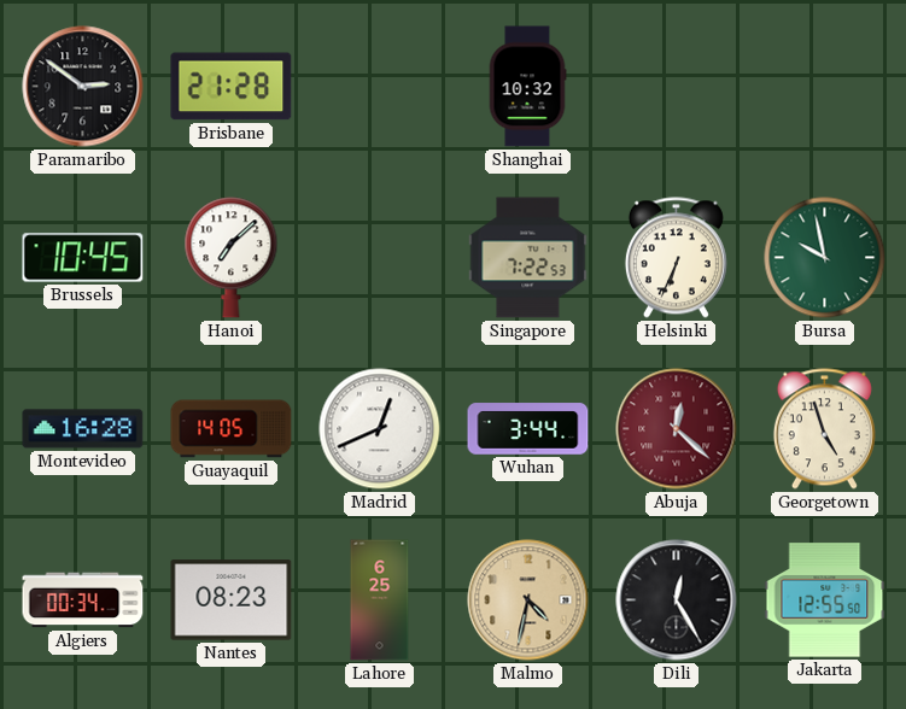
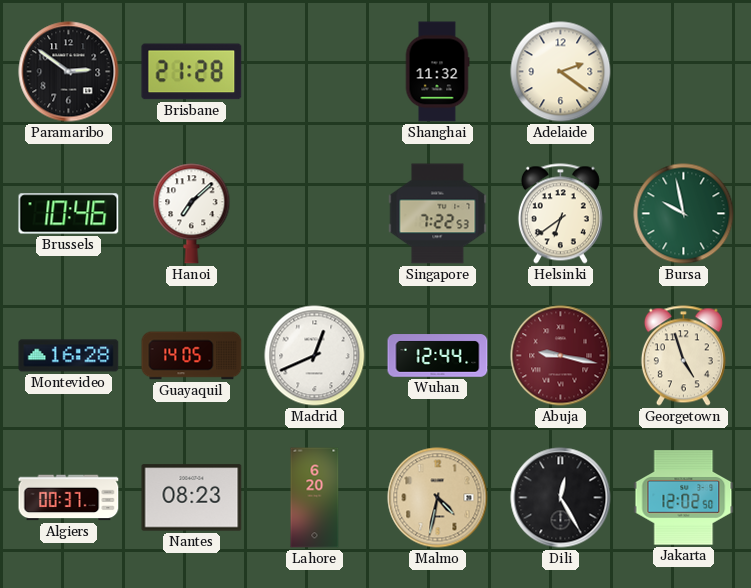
Shanghai: 10:32 -> 11:32
Adelaide: none -> 2:21
Brussels: 10:45 -> 10:46
Helsinki: 6:34 -> 6:39
Wuhan: 3:44 -> 12:44
Abuja: 12:22 -> 9:17
Algiers: 00:34 -> 00:37
Lahore: 6:25 -> 6:20
Jakarta: 12:55 -> 12:02
